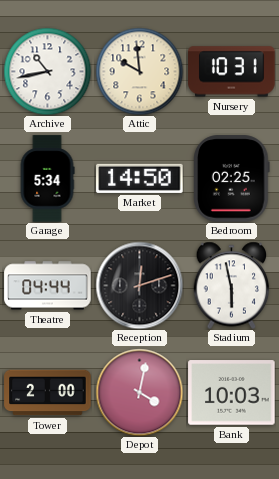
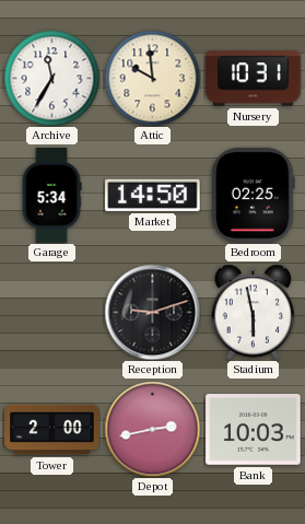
Archive: 10:43 -> 11:35
Theatre: 04:44 -> none
Reception: 12:12 -> 9:12
Depot: 4:02 -> 2:43
